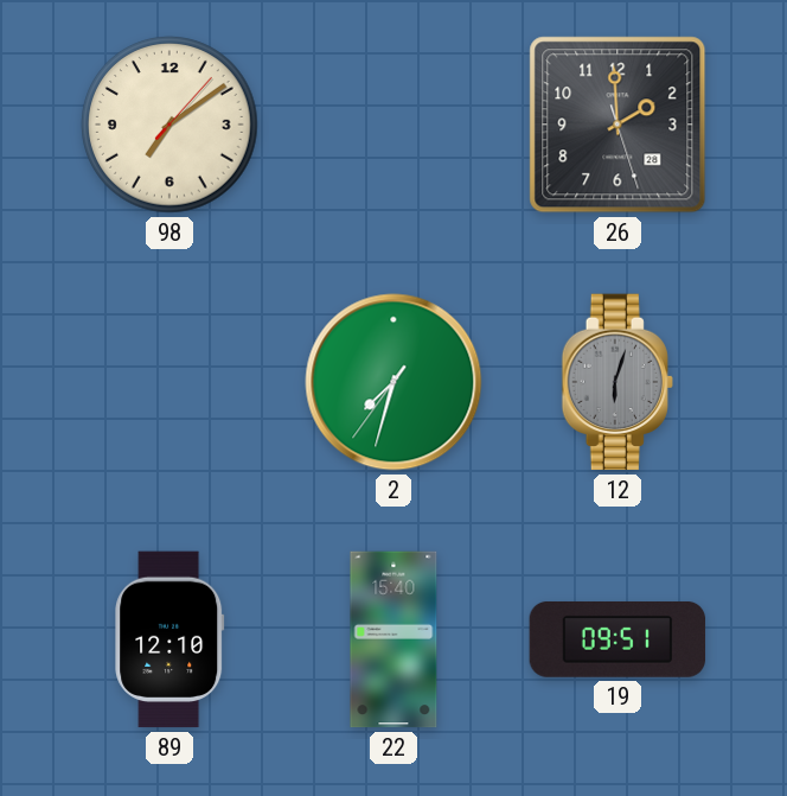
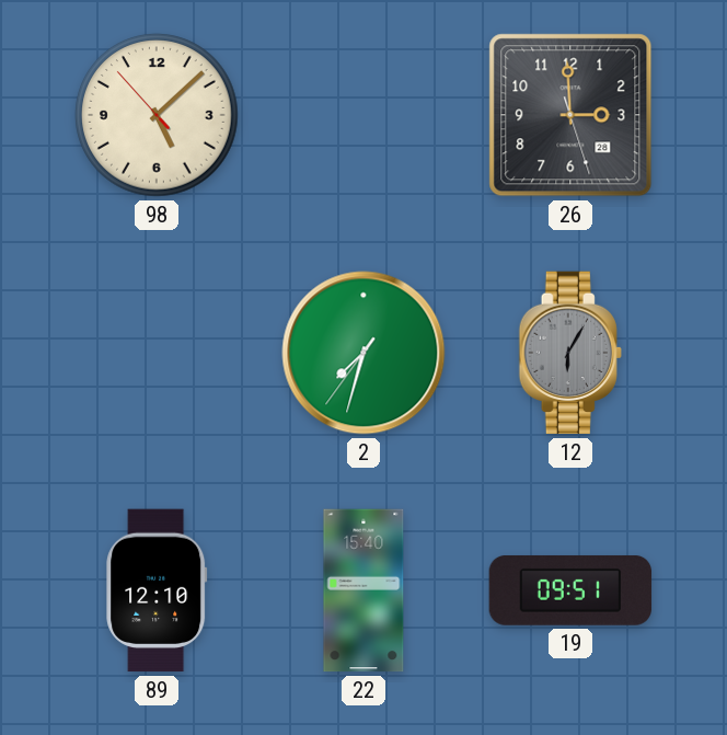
98: 7:09 -> 5:07
26: 1:59 -> 2:59
12: 6:03 -> 6:05
